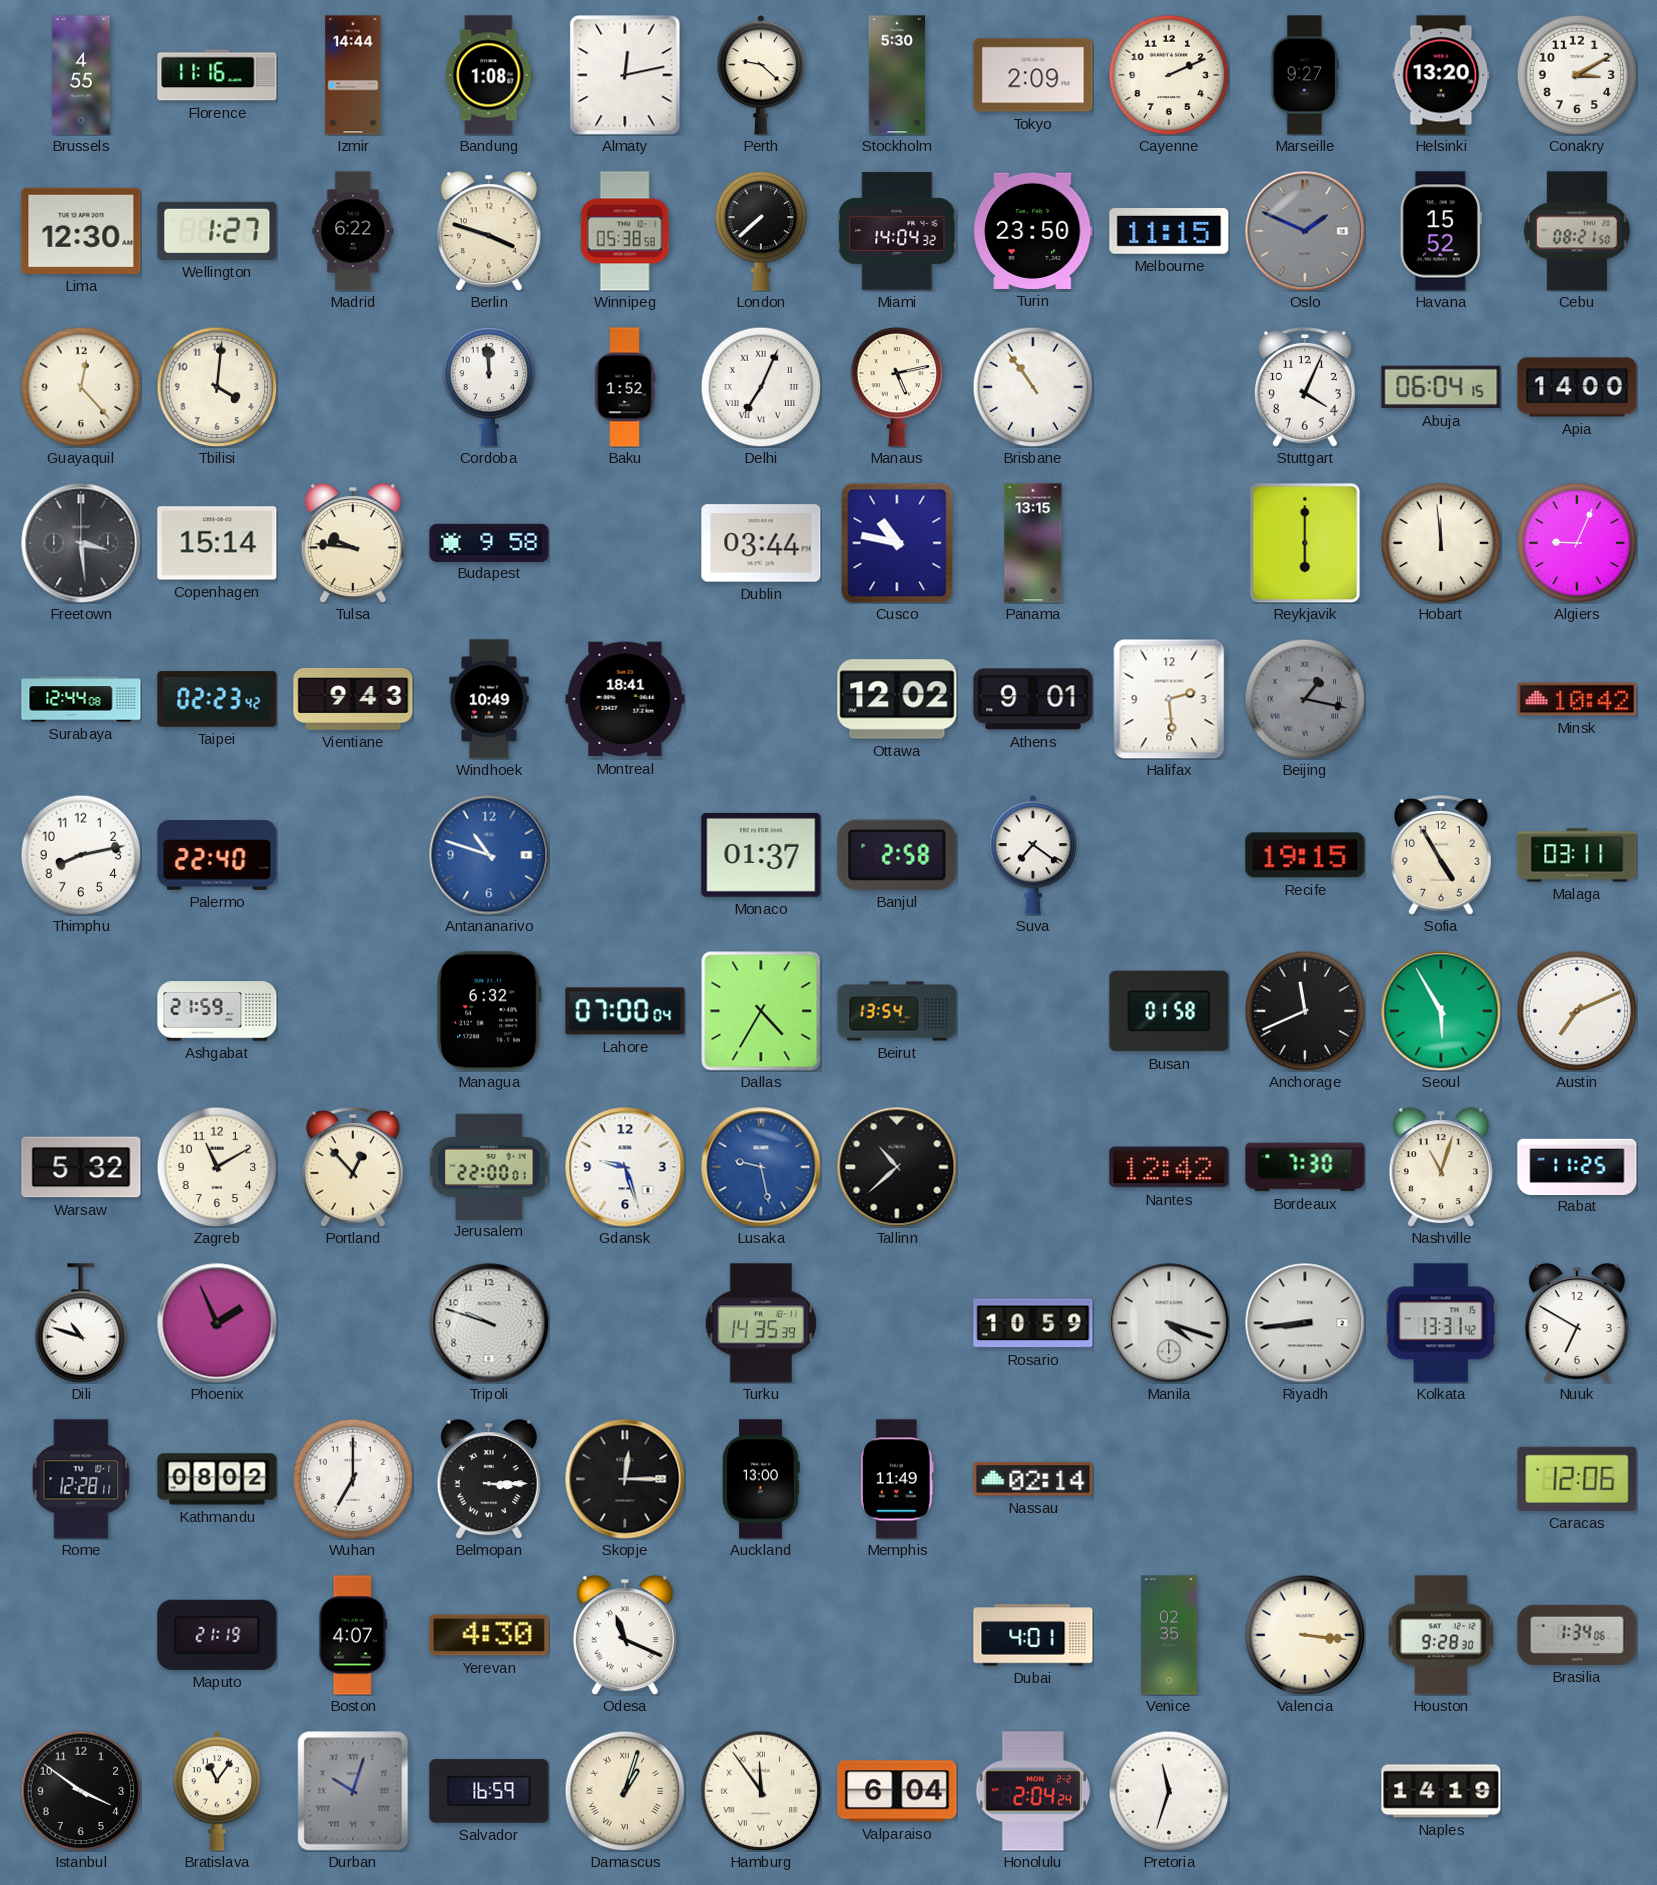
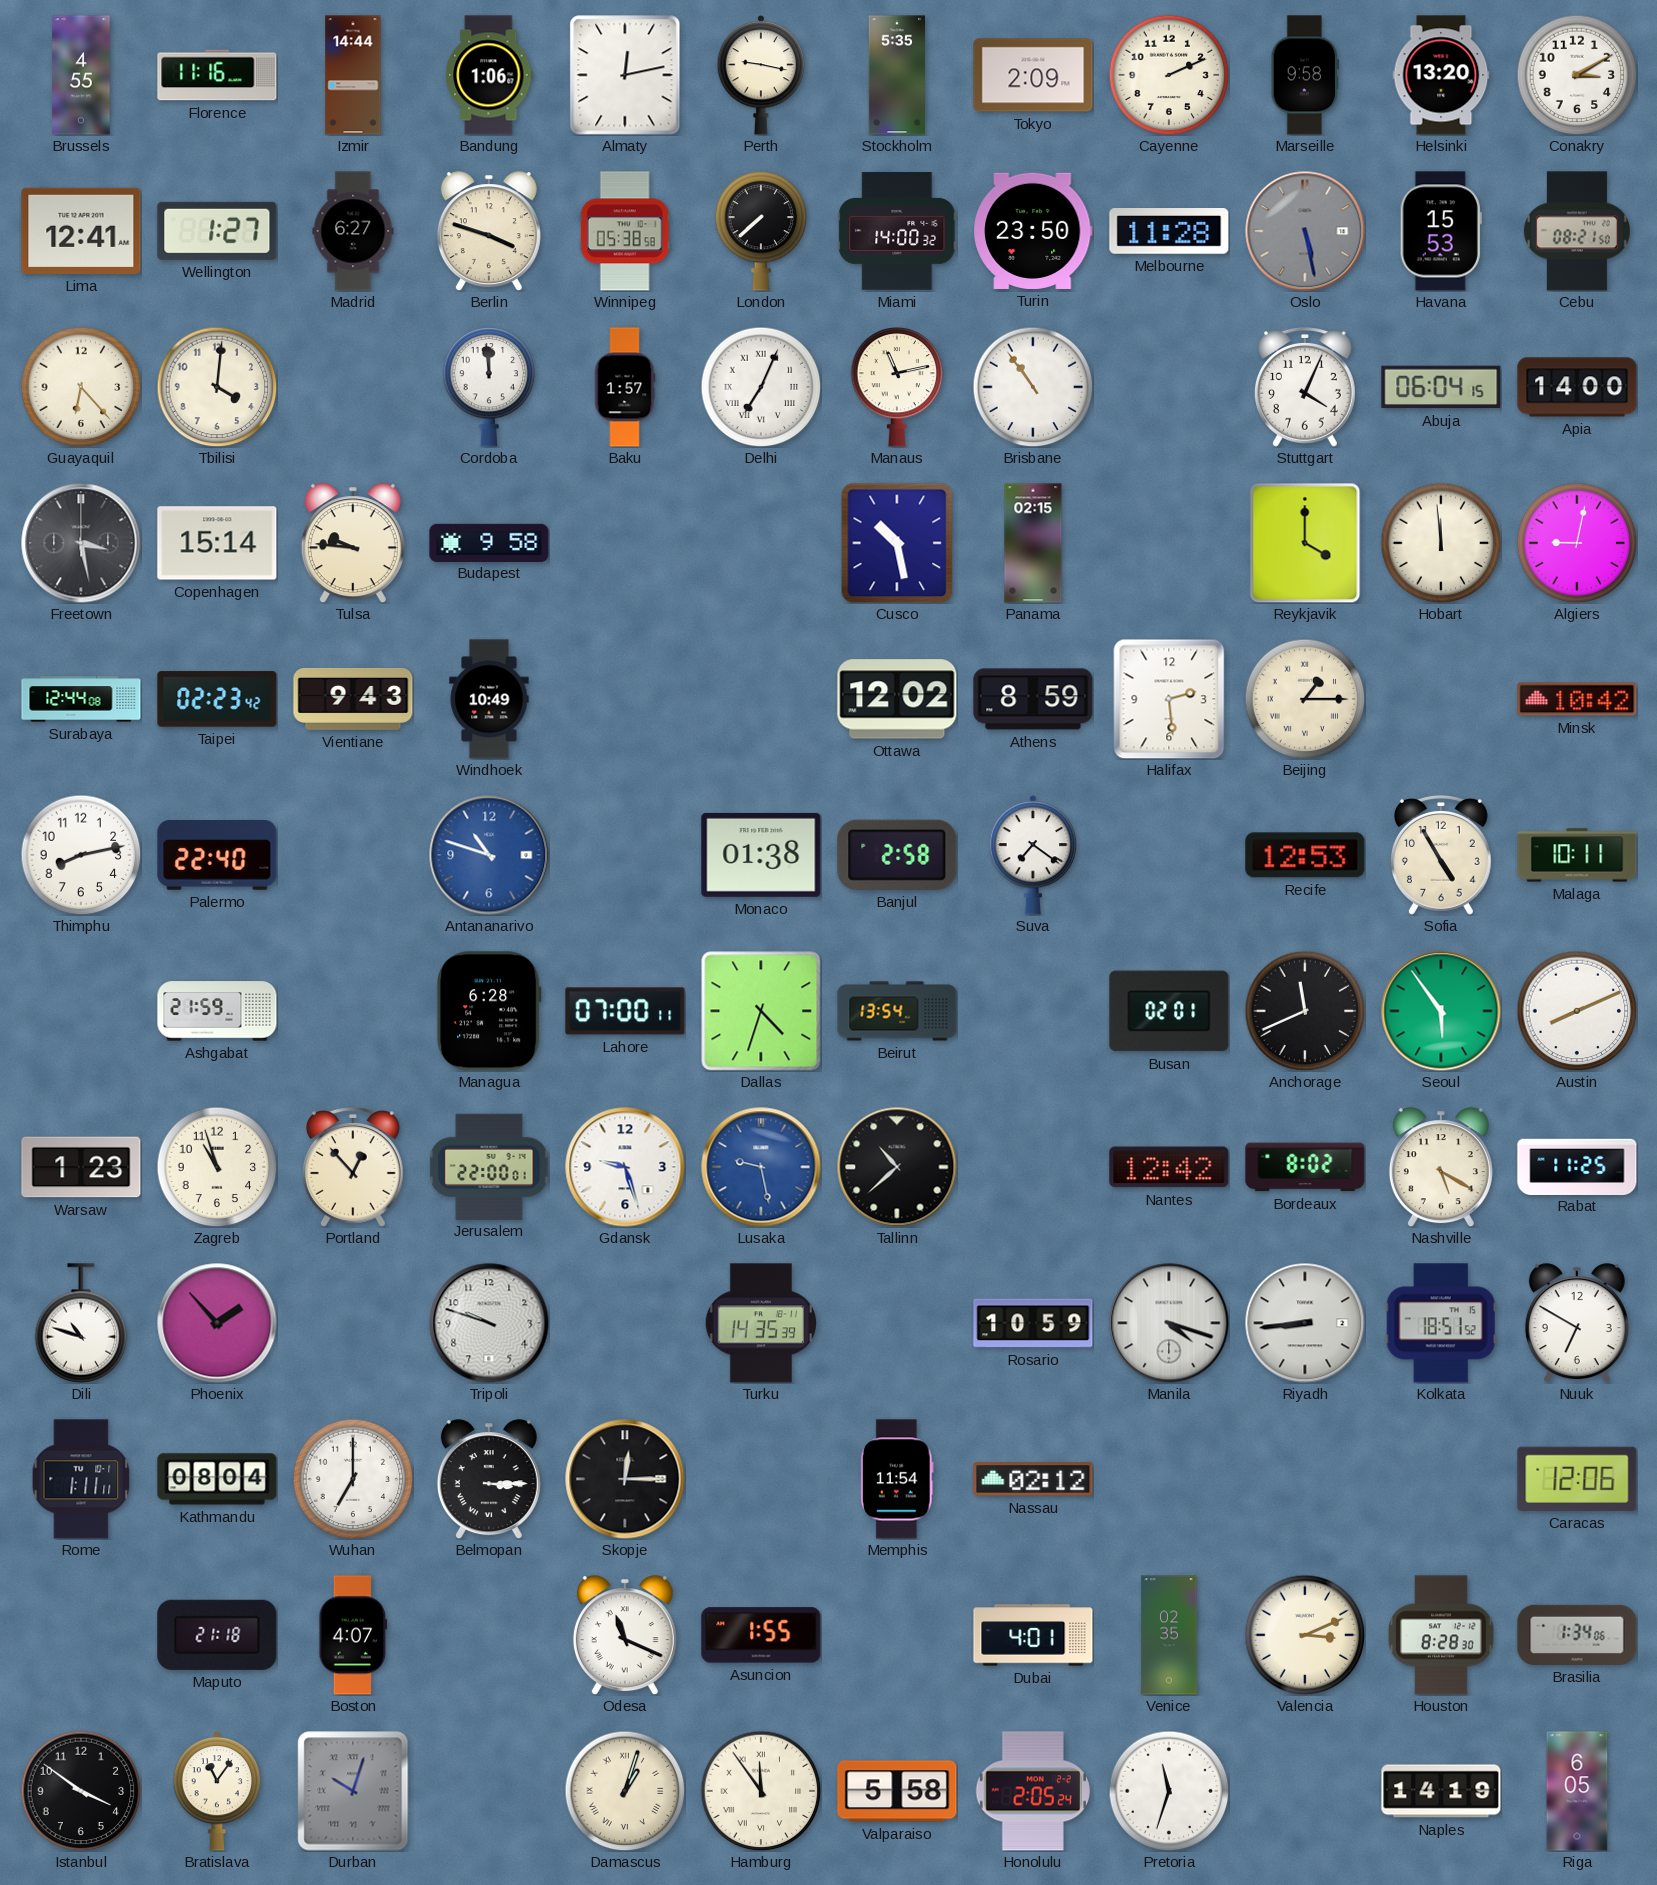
Bandung: 1:08 -> 1:06
Perth: 9:22 -> 9:17
Stockholm: 5:30 -> 5:35
Marseille: 9:27 -> 9:58
Lima: 12:30 -> 12:41
Madrid: 6:22 -> 6:27
Miami: 14:04 -> 14:00
Melbourne: 11:15 -> 11:28
Oslo: 1:49 -> 5:28
Havana: 15:52 -> 15:53
Guayaquil: 12:23 -> 6:23
Baku: 1:52 -> 1:57
Manaus: 5:13 -> 11:13
Freetown: 3:29 -> 3:28
Dublin: 03:44 -> none
Cusco: 10:47 -> 10:28
Panama: 13:15 -> 02:15
Reykjavik: 6:00 -> 4:00
Algiers: 9:04 -> 9:02
Montreal: 18:41 -> none
Athens: 9:01 -> 8:59
Beijing: 1:17 -> 1:15
Beijing dial: grey -> cream
Monaco: 01:37 -> 01:38
Recife: 19:15 -> 12:53
Malaga: 03:11 -> 10:11
Managua: 6:32 -> 6:28
Lahore: 07:00:04 -> 07:00:11
Dallas: 4:35 -> 4:33
Busan: 01:58 -> 02:01
Seoul: 5:55 -> 5:54
Austin: 7:11 -> 8:11
Warsaw: 5:32 -> 1:23
Zagreb: 11:10 -> 10:57
Bordeaux: 7:30 -> 8:02
Nashville: 11:03 -> 5:20
Phoenix: 1:56 -> 1:53
Kolkata: 13:31 -> 18:51
Rome: 12:28 -> 1:11
Kathmandu: 08:02 -> 08:04
Auckland: 13:00 -> none
Memphis: 11:49 -> 11:54
Nassau: 02:14 -> 02:12
Maputo: 21:19 -> 21:18
Yerevan: 4:30 -> none
Asuncion: none -> 1:55
Valencia: 3:16 -> 3:11
Houston: 9:28 -> 8:28
Salvador: 16:59 -> none
Valparaiso: 6:04 -> 5:58
Honolulu: 2:04 -> 2:05
Riga: none -> 6:05
